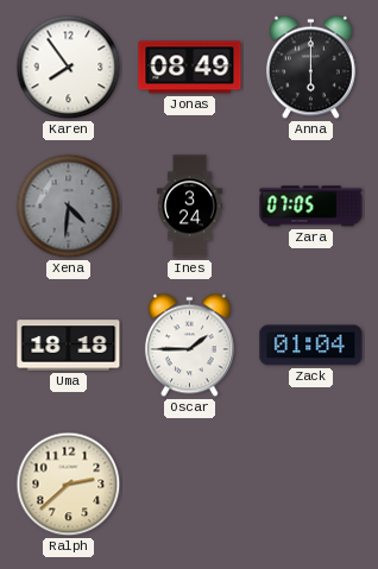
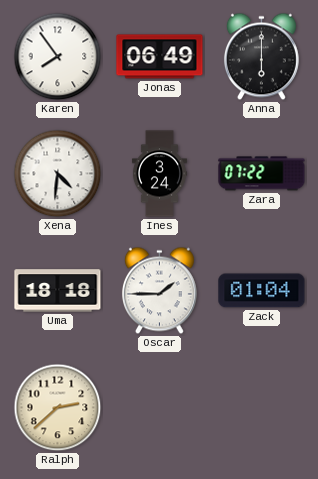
Jonas: 08:49 -> 06:49
Xena dial: grey -> white
Zara: 07:05 -> 07:22
